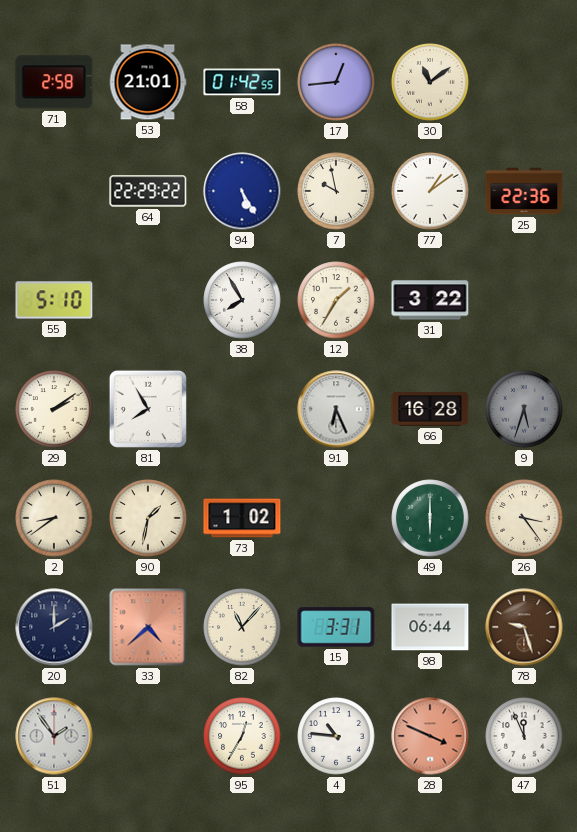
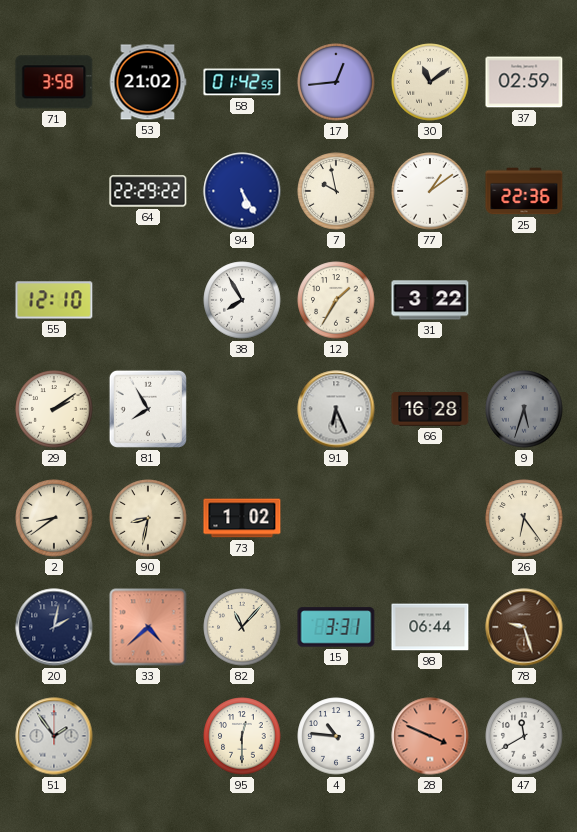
71: 2:58 -> 3:58
53: 21:01 -> 21:02
37: none -> 02:59
55: 5:10 -> 12:10
90: 1:32 -> 8:32
49: 6:00 -> none
26: 3:24 -> 6:24
20: 2:00 -> 2:02
95: 12:35 -> 12:30
47: 11:56 -> 11:40
